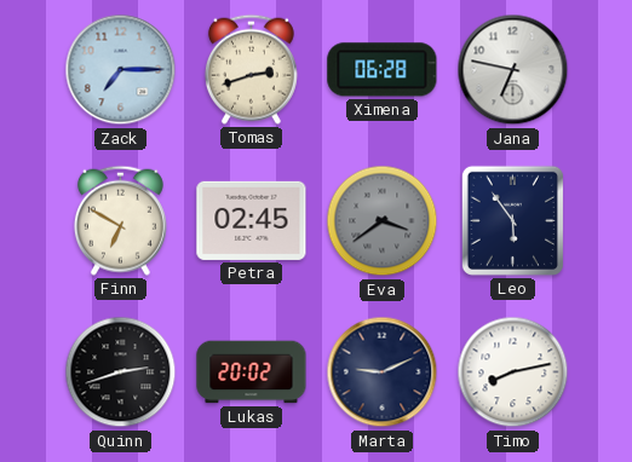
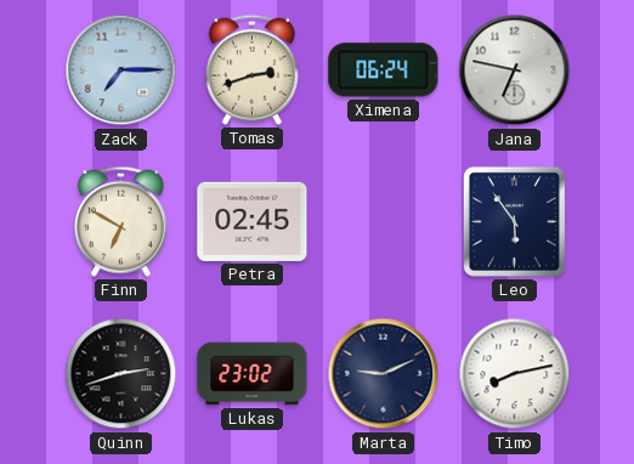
Ximena: 06:28 -> 06:24
Eva: 3:39 -> none
Lukas: 20:02 -> 23:02
